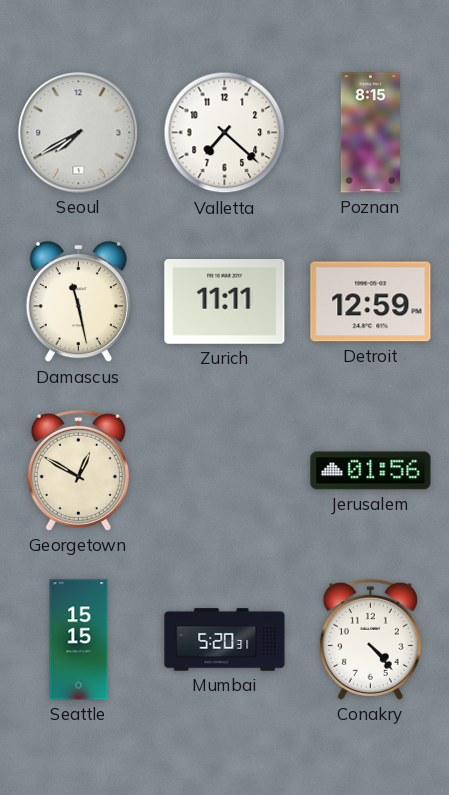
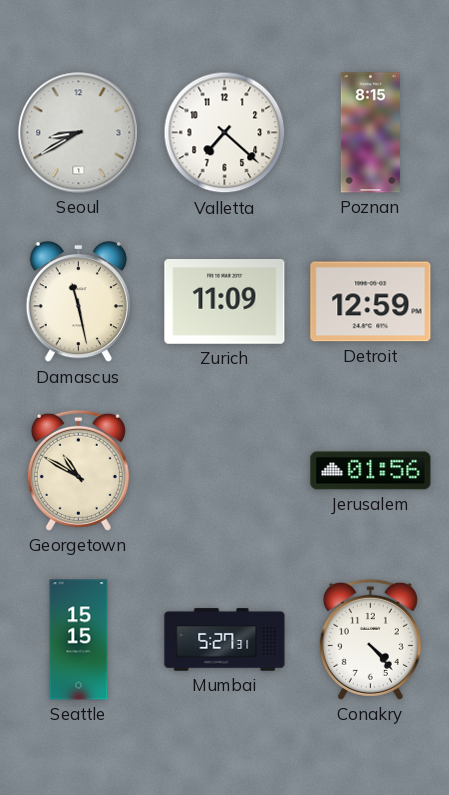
Seoul: 7:40 -> 8:40
Zurich: 11:11 -> 11:09
Georgetown: 12:50 -> 10:50
Mumbai: 5:20 -> 5:27
